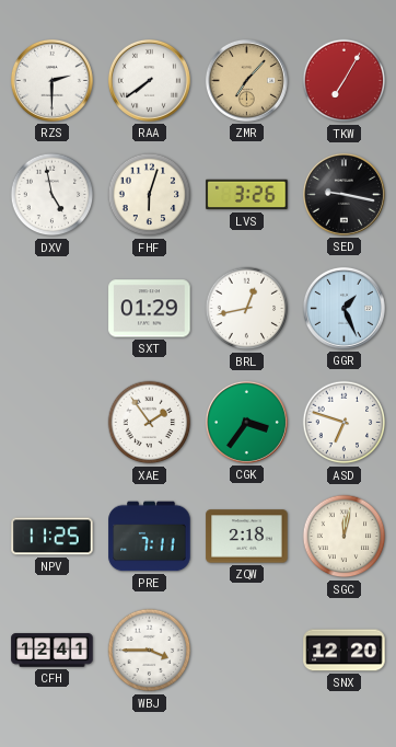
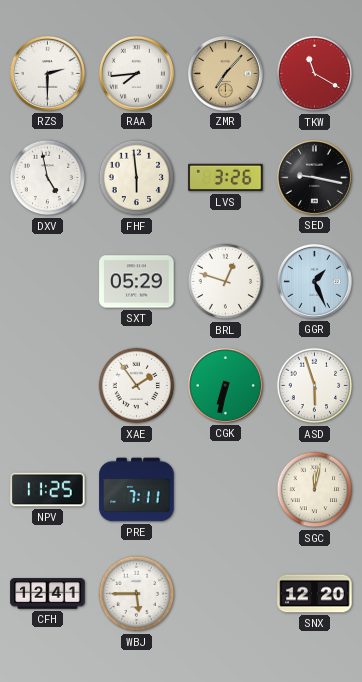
RAA: 7:39 -> 7:44
TKW: 7:05 -> 11:20
FHF: 6:03 -> 5:59
SXT: 01:29 -> 05:29
BRL: 12:43 -> 12:48
CGK: 3:36 -> 6:32
ASD: 6:48 -> 5:57
ZQW: 2:18 -> none
WBJ: 3:45 -> 5:45
